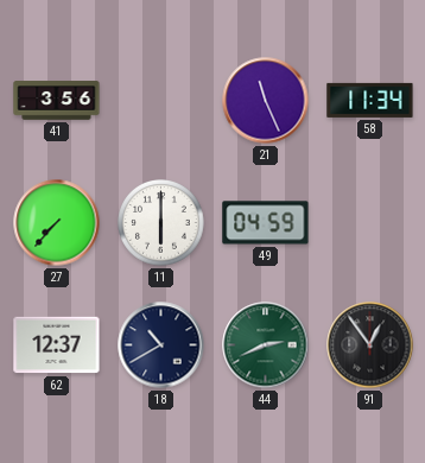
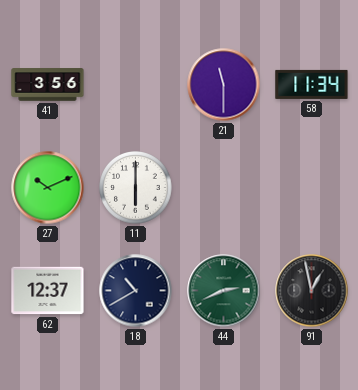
21: 11:26 -> 11:30
27: 7:37 -> 10:11
49: 04:59 -> none
91: 12:54 -> 12:58
